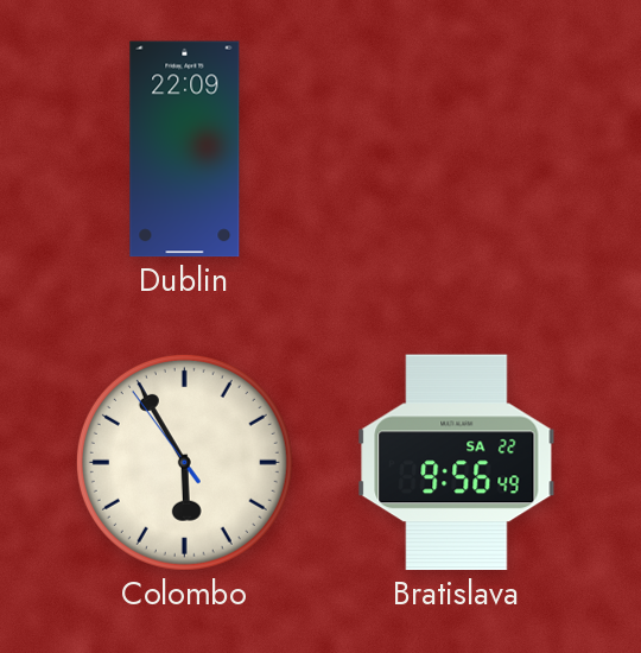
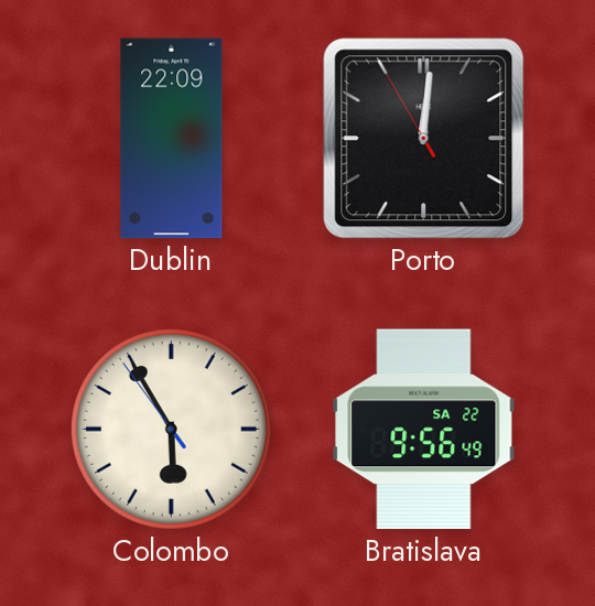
Porto: none -> 12:00
